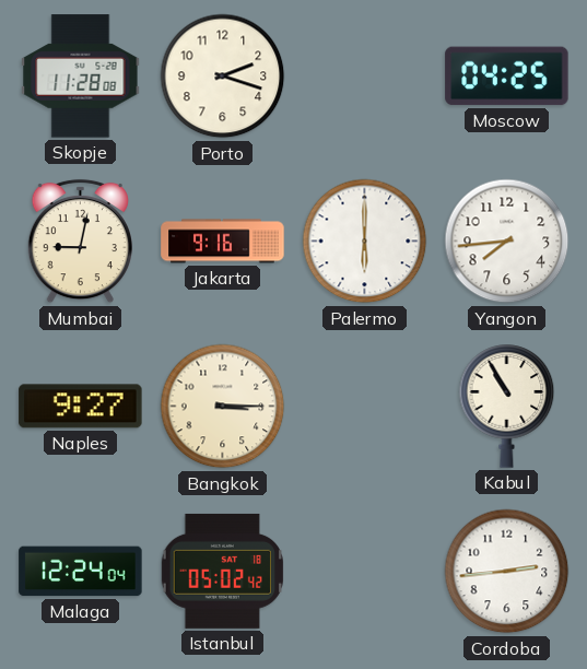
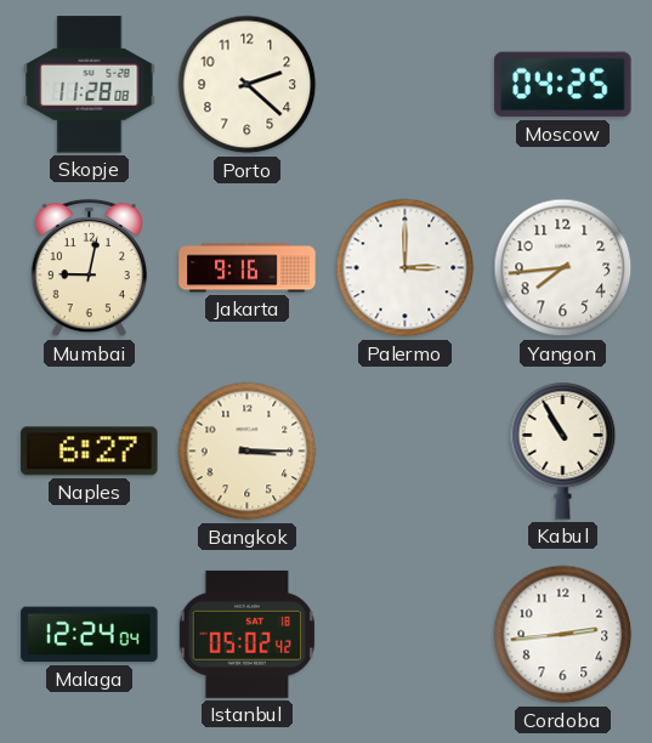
Porto: 2:18 -> 2:22
Palermo: 6:00 -> 3:00
Naples: 9:27 -> 6:27
